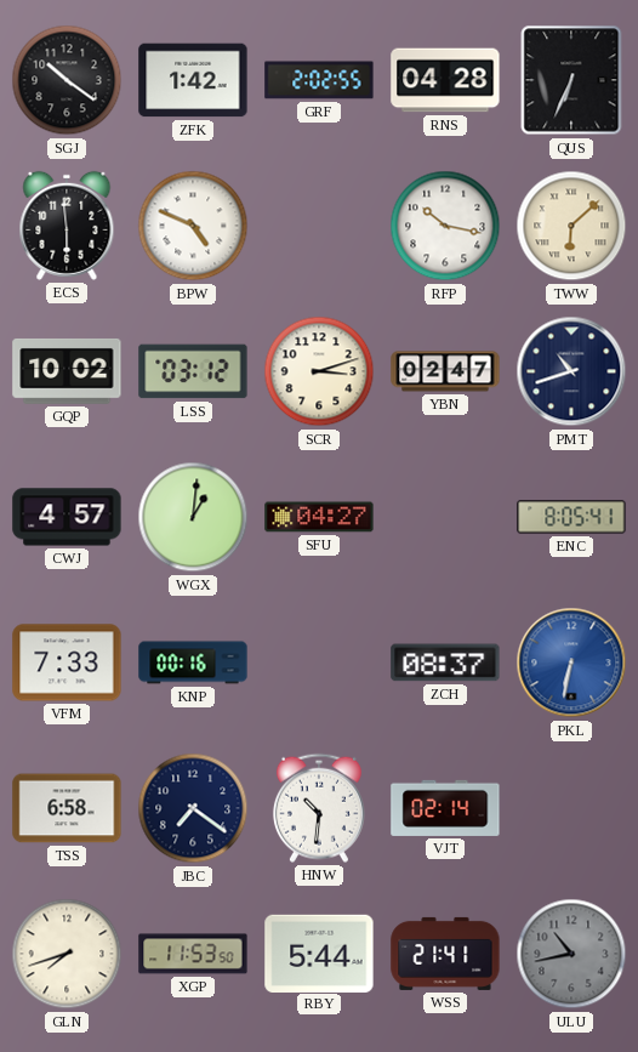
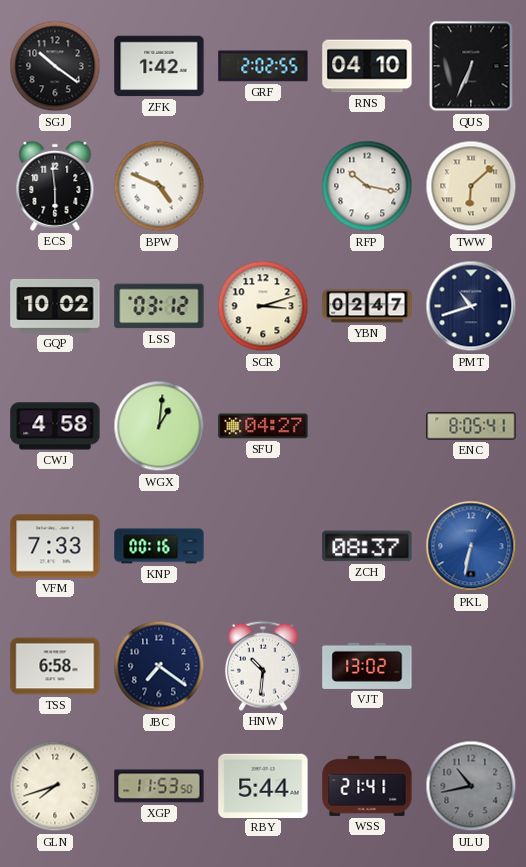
RNS: 04:28 -> 04:10
CWJ: 4:57 -> 4:58
VJT: 02:14 -> 13:02
